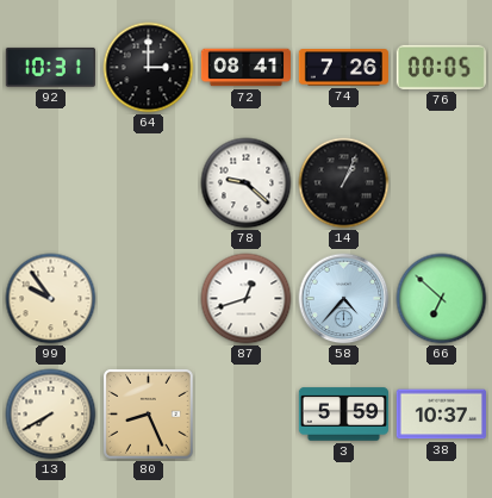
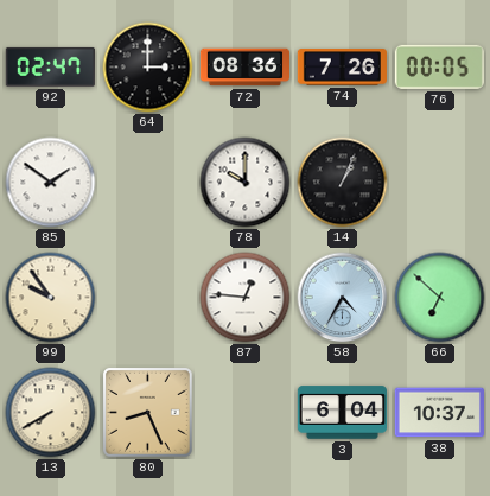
92: 10:31 -> 02:47
72: 08:41 -> 08:36
85: none -> 1:51
78: 9:22 -> 10:00
87: 12:42 -> 12:46
58: 4:37 -> 4:35
3: 5:59 -> 6:04
